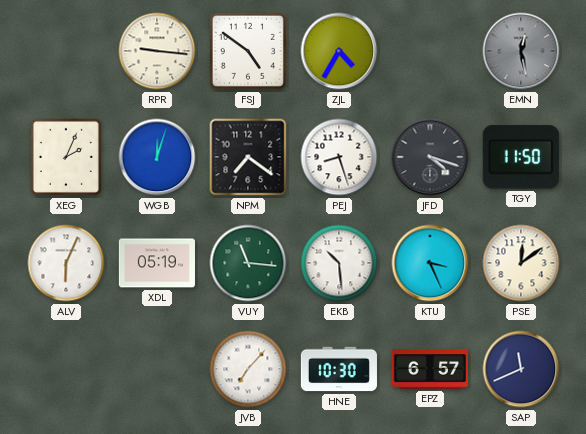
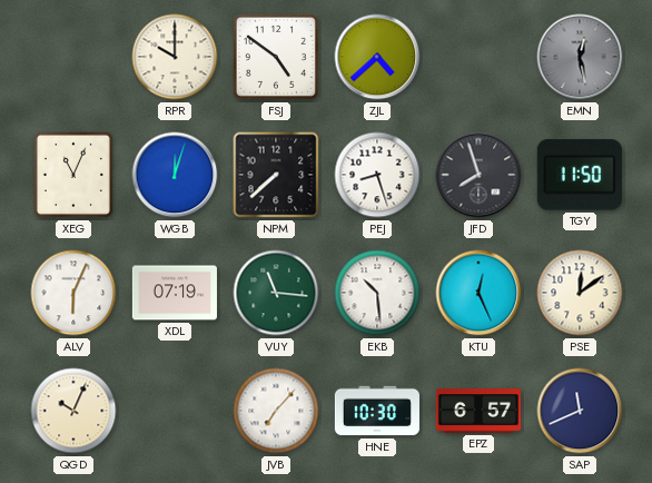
RPR: 9:16 -> 10:00
ZJL: 4:35 -> 4:38
XEG: 2:04 -> 11:04
NPM: 7:21 -> 7:38
JFD: 4:18 -> 7:57
XDL: 05:19 -> 07:19
KTU: 3:26 -> 12:26
QGD: none -> 10:04
